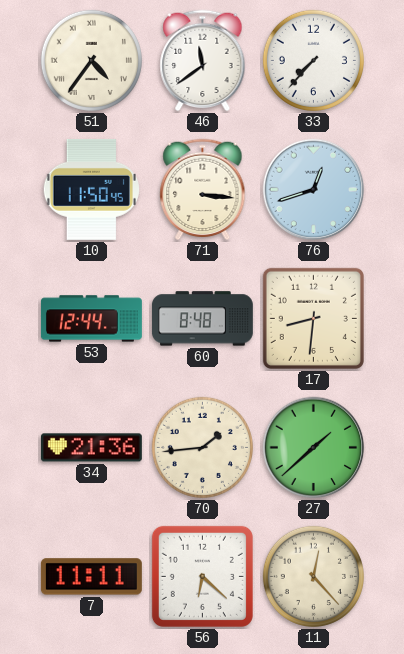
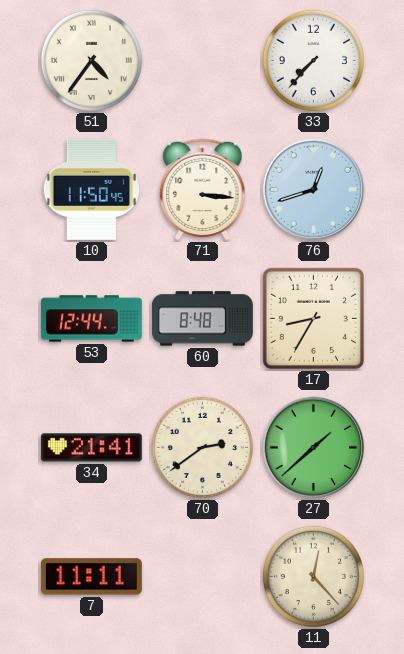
46: 11:39 -> none
17: 8:31 -> 8:35
34: 21:36 -> 21:41
70: 1:44 -> 2:39
56: 6:22 -> none
